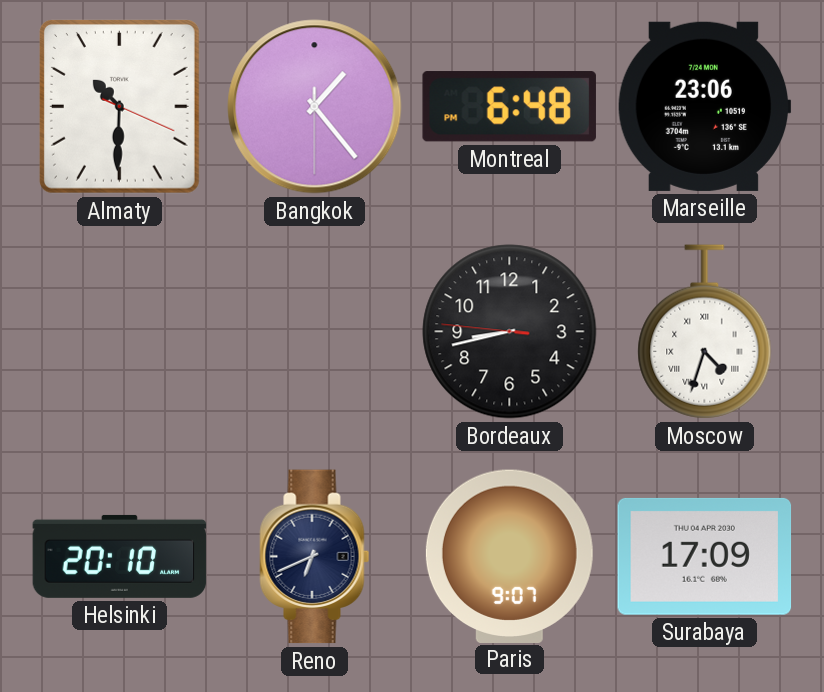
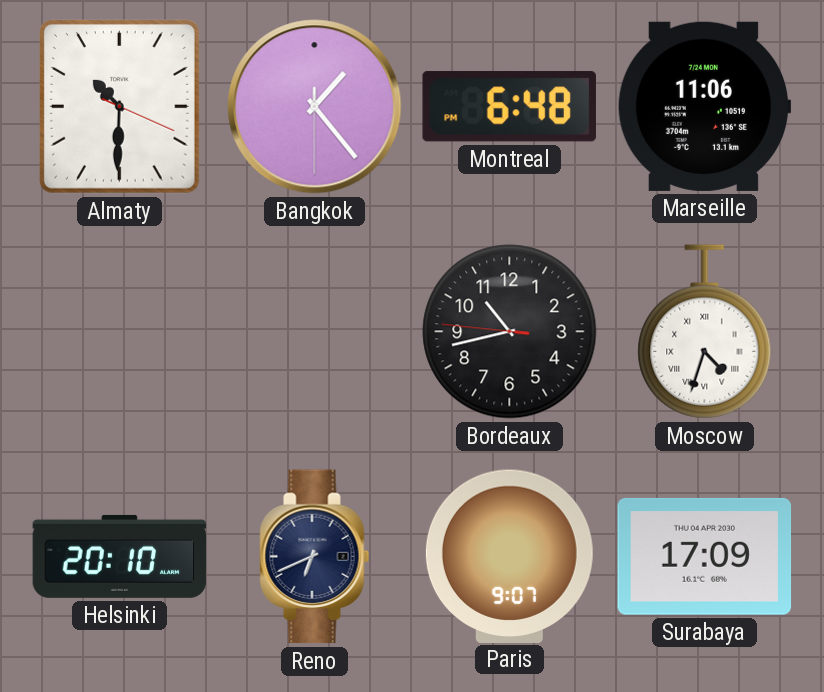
Marseille: 23:06 -> 11:06
Bordeaux: 8:42 -> 10:42
